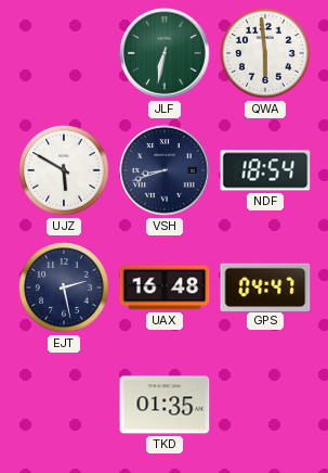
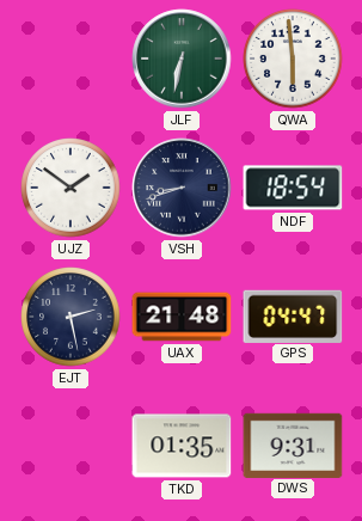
UJZ: 5:50 -> 1:51
UAX: 16:48 -> 21:48
DWS: none -> 9:31
